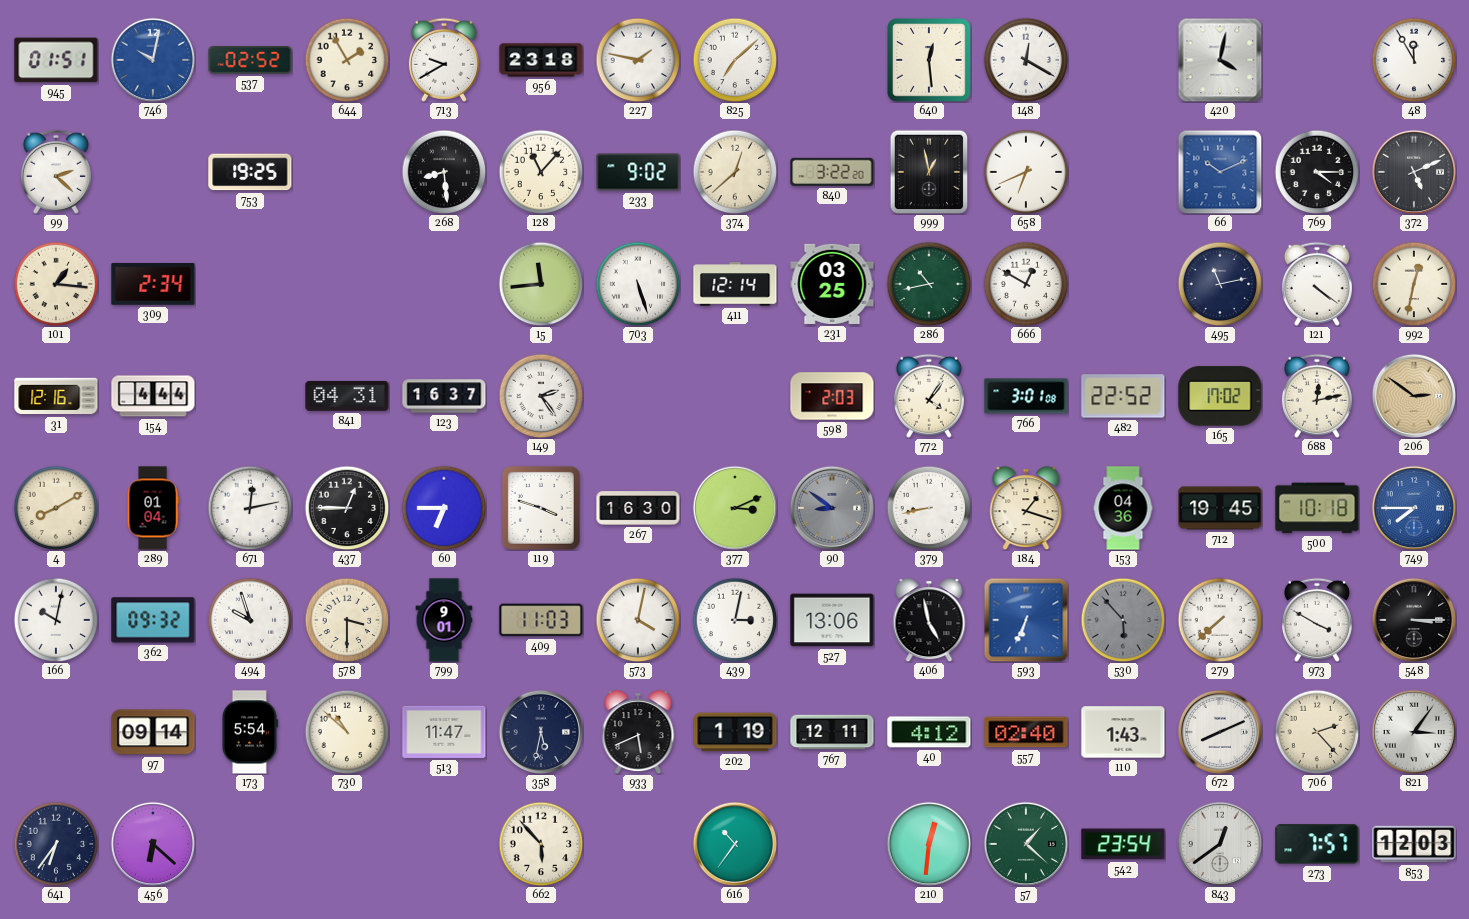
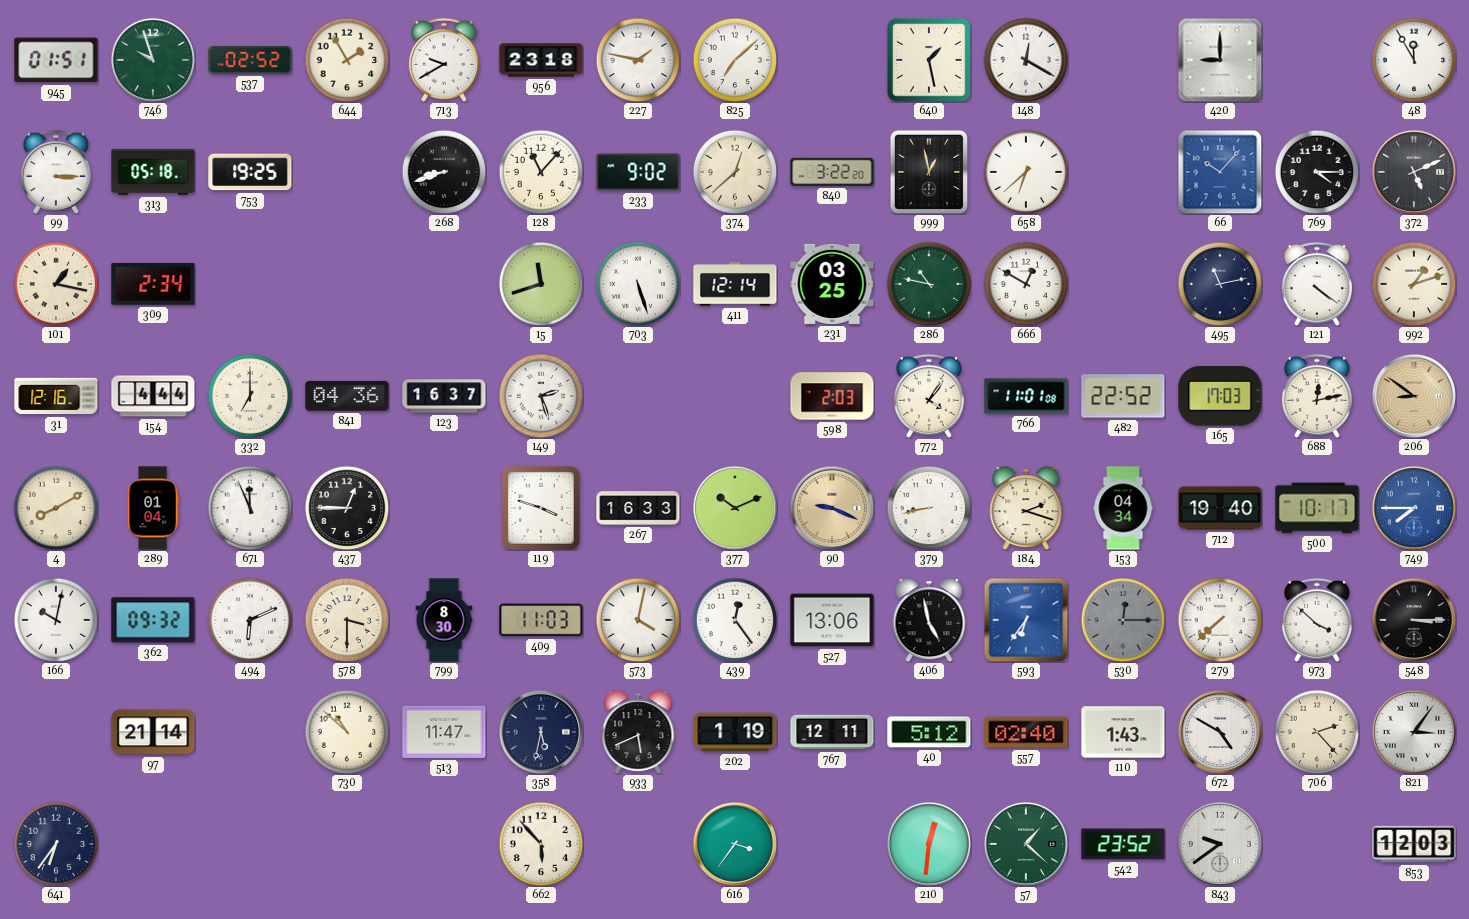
746: 10:02 -> 9:57
746 dial: blue -> green
640: 12:29 -> 1:28
420: 4:02 -> 9:00
99: 2:22 -> 3:15
313: none -> 05:18
268: 8:29 -> 8:42
658: 6:41 -> 6:38
66: 10:11 -> 10:07
101: 1:16 -> 1:17
15: 11:44 -> 11:42
286: 10:43 -> 10:47
992: 12:32 -> 1:12
332: none -> 7:00
841: 04:31 -> 04:36
149: 2:24 -> 2:27
766: 3:01 -> 11:01
165: 17:02 -> 17:03
206: 2:51 -> 8:51
671: 12:13 -> 11:56
60: 6:45 -> none
267: 16:30 -> 16:33
377: 3:11 -> 10:11
90: 8:51 -> 9:19
90 dial: grey -> champagne
184: 1:18 -> 2:18
153: 04:36 -> 04:34
712: 19:45 -> 19:40
500: 10:18 -> 10:17
494: 9:57 -> 6:11
799: 9:01 -> 8:30
439: 3:02 -> 12:24
593: 6:34 -> 6:36
530: 5:53 -> 12:15
973: 3:50 -> 3:52
97: 09:14 -> 21:14
173: 5:54 -> none
40: 4:12 -> 5:12
672: 8:11 -> 4:50
456: 6:22 -> none
616: 10:36 -> 3:36
542: 23:54 -> 23:52
843: 12:39 -> 9:39
273: 7:57 -> none
